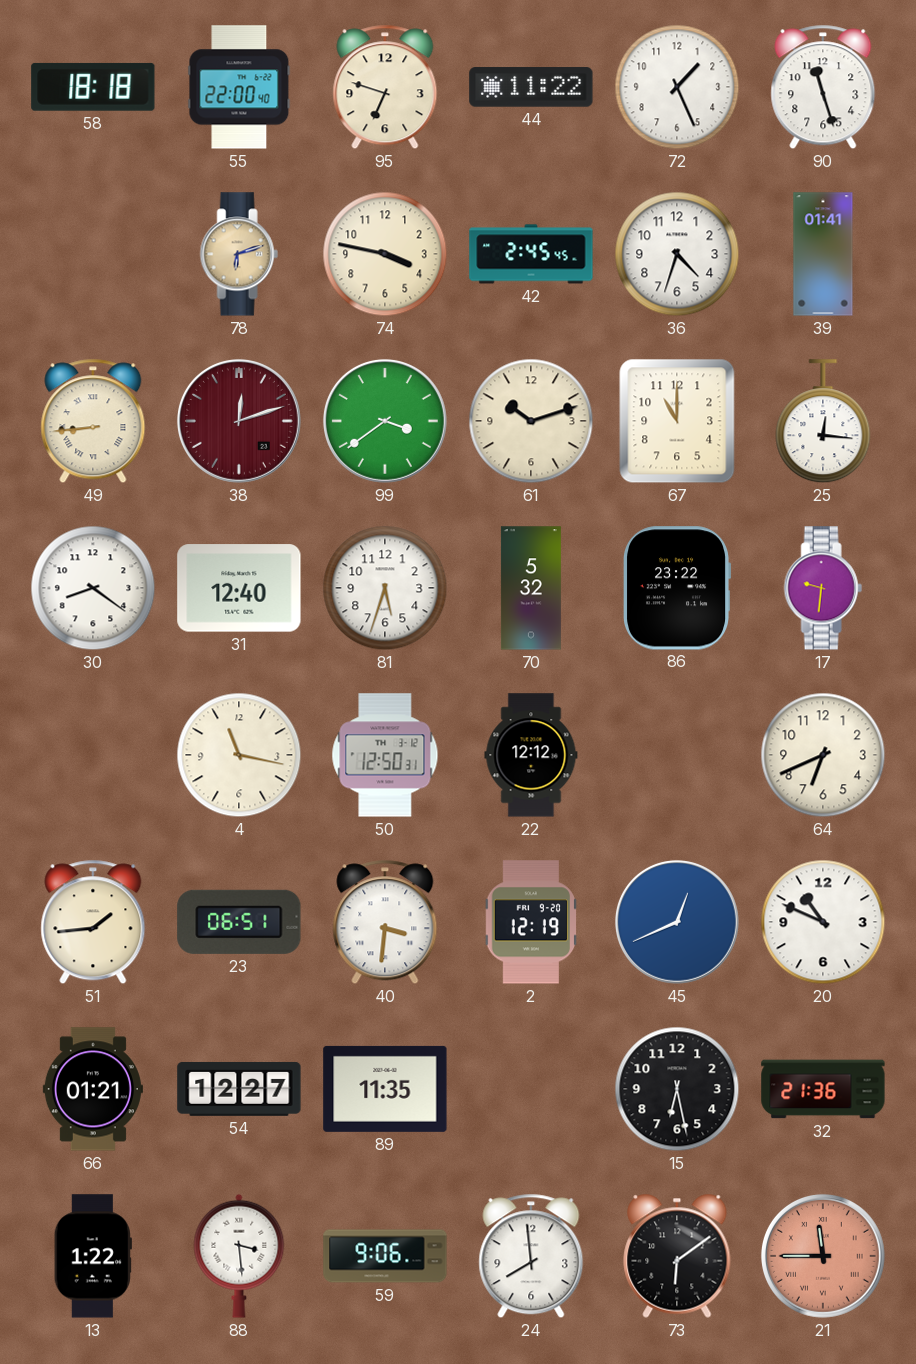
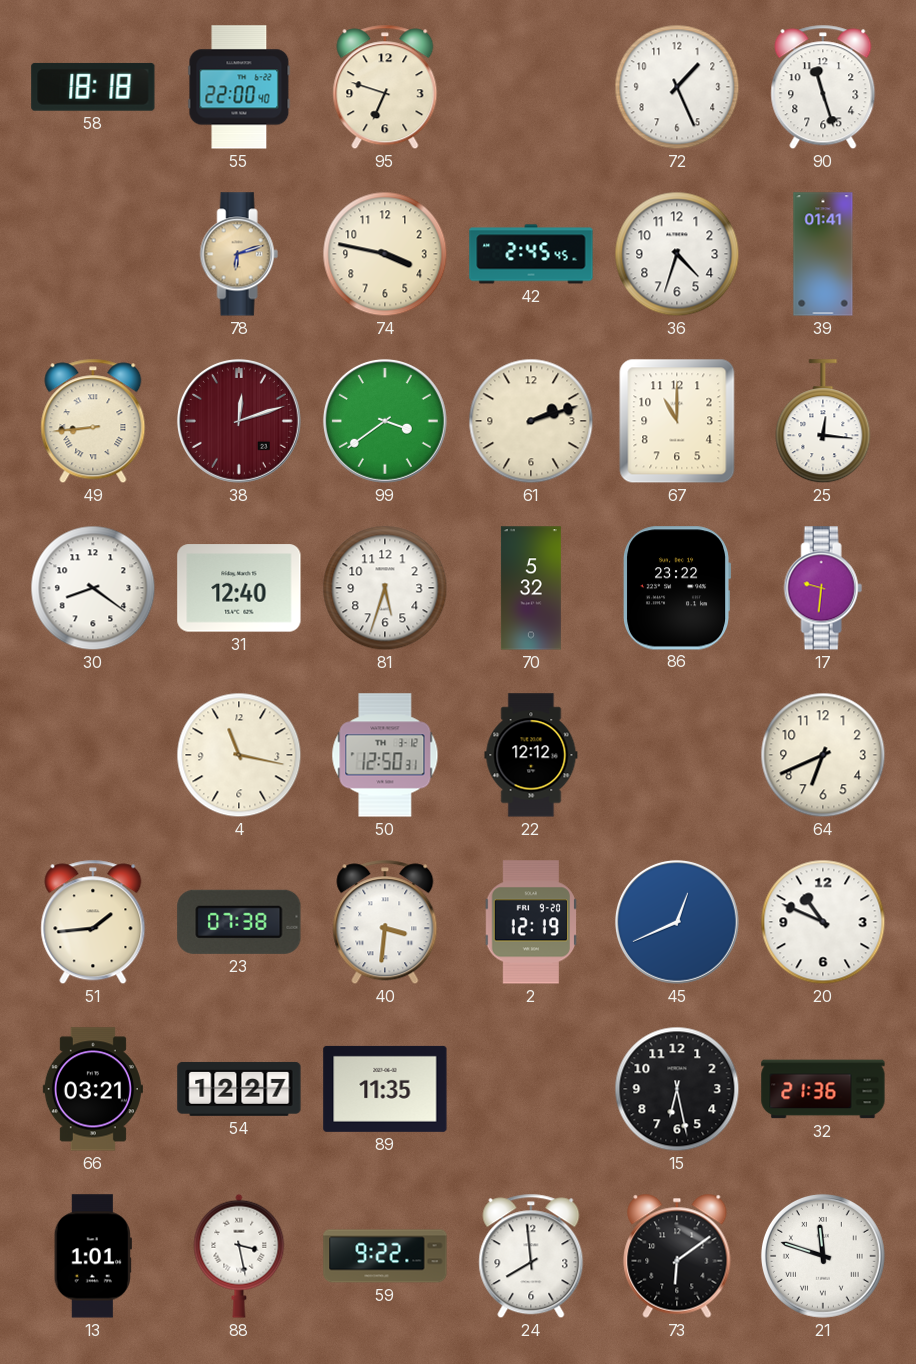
44: 11:22 -> none
61: 10:12 -> 2:12
23: 06:51 -> 07:38
66: 01:21 -> 03:21
13: 1:22 -> 1:01
88: 3:29 -> 3:28
59: 9:06 -> 9:22
21: 11:45 -> 11:48
21 dial: salmon -> white
